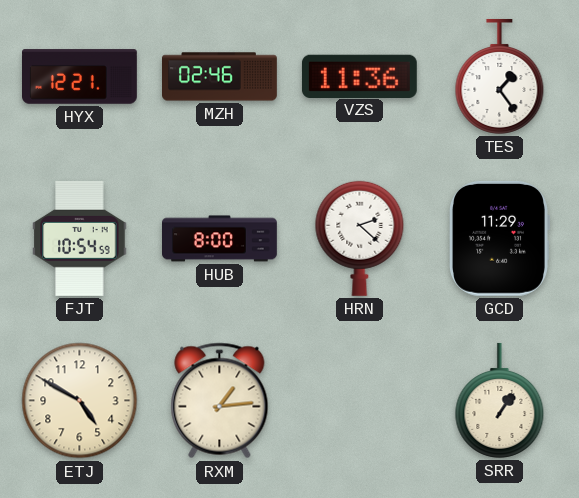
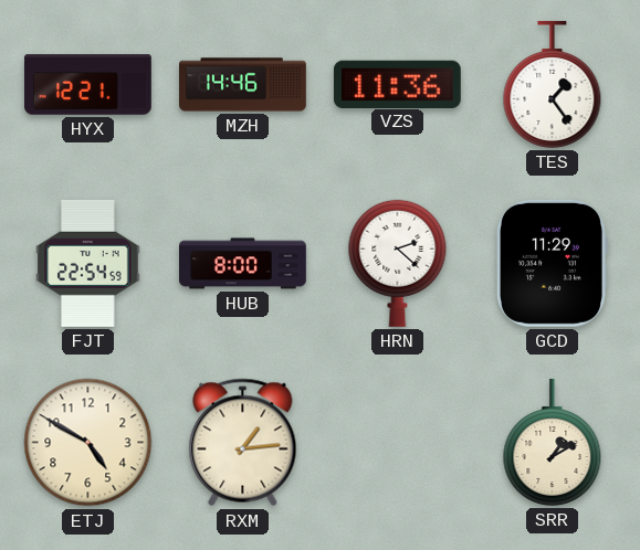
MZH: 02:46 -> 14:46
FJT: 10:54 -> 22:54
SRR: 1:06 -> 1:10
